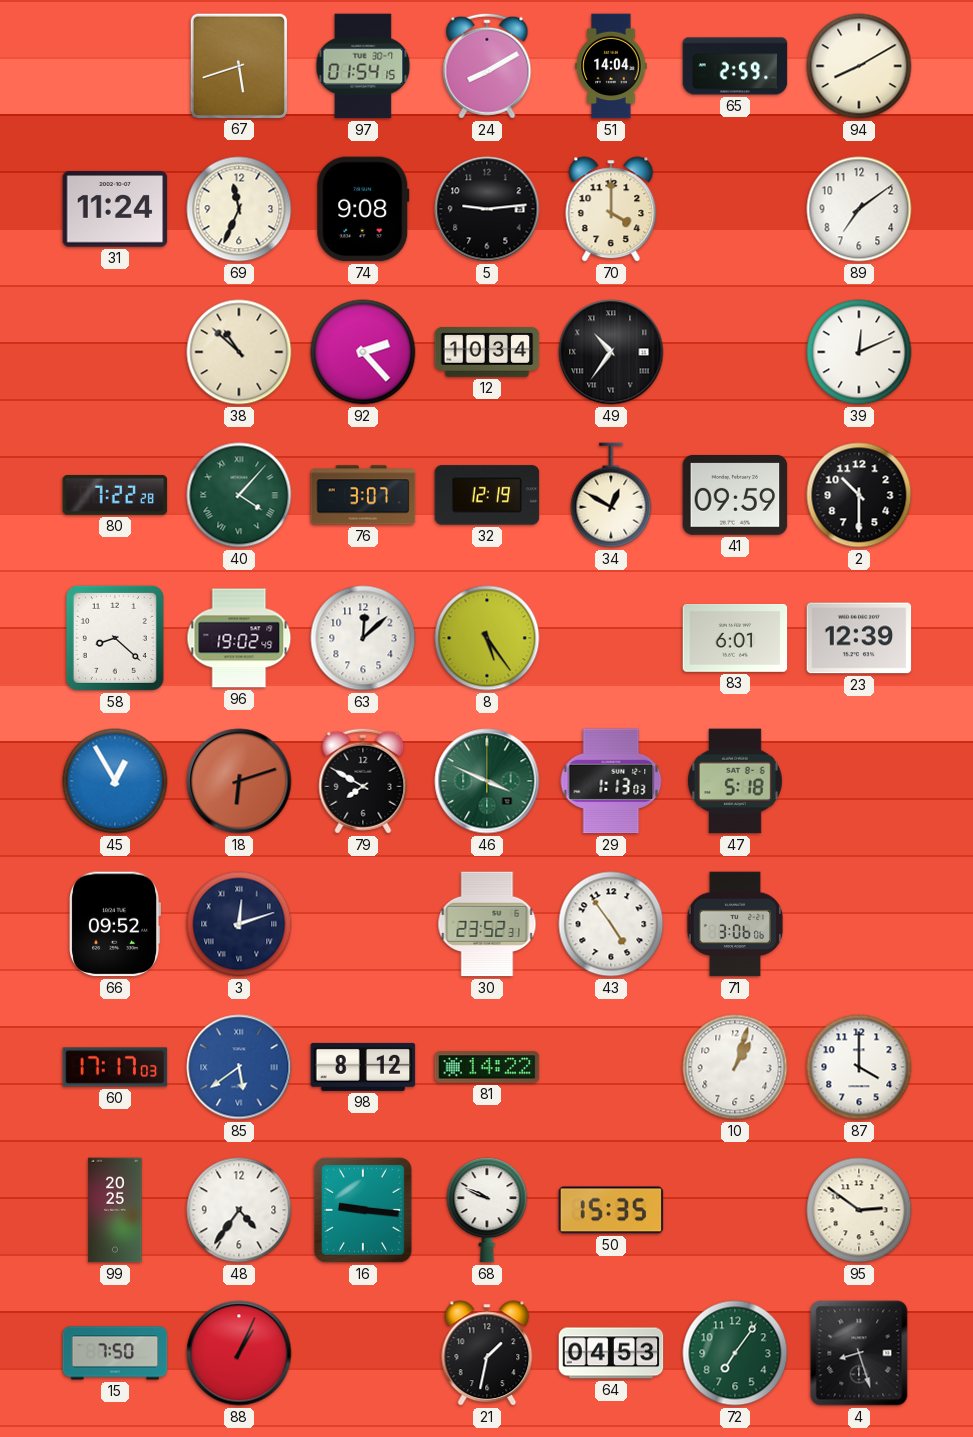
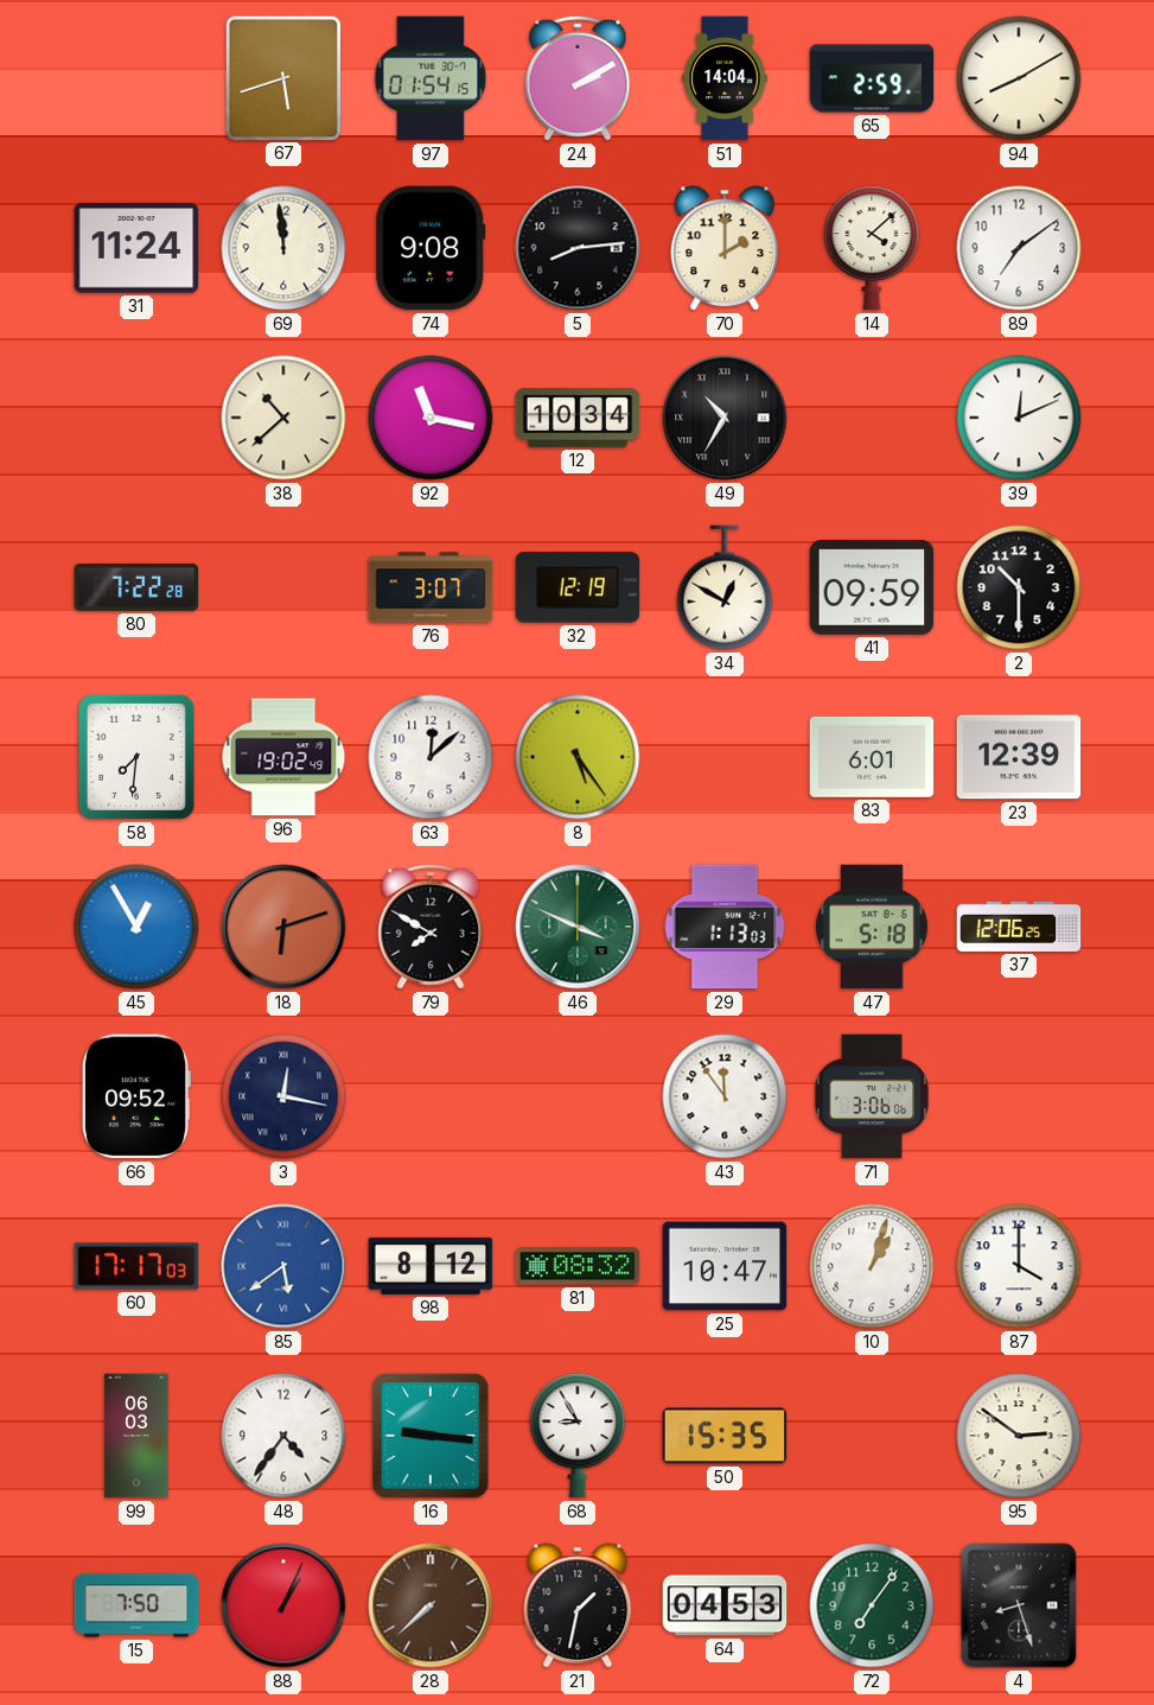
24: 8:10 -> 2:10
69: 11:34 -> 11:59
5: 9:14 -> 8:14
70: 4:00 -> 2:00
14: none -> 4:08
38: 10:52 -> 10:38
92: 2:23 -> 11:17
49: 10:36 -> 10:35
40: 4:07 -> none
58: 8:22 -> 7:31
37: none -> 12:06
3: 12:12 -> 12:17
30: 23:52 -> none
43: 4:54 -> 11:54
81: 14:22 -> 08:32
25: none -> 10:47
99: 20:25 -> 06:03
68: 9:49 -> 8:55
28: none -> 7:38
